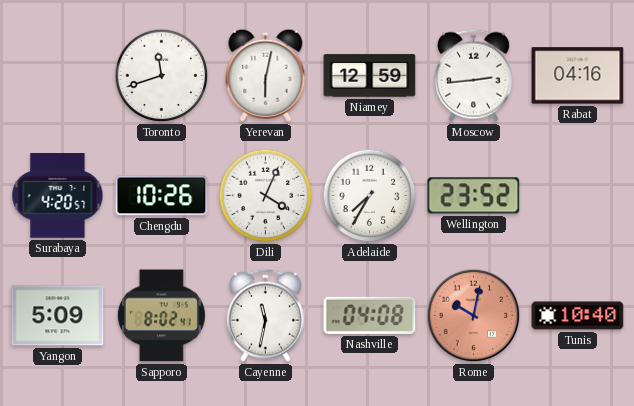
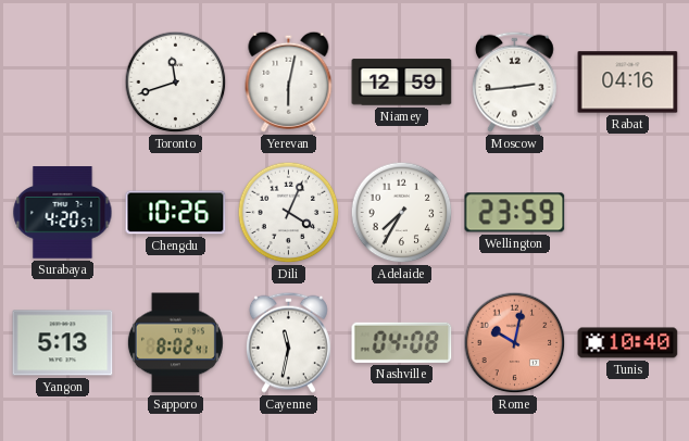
Wellington: 23:52 -> 23:59
Yangon: 5:09 -> 5:13
